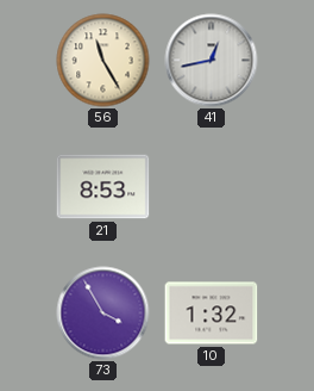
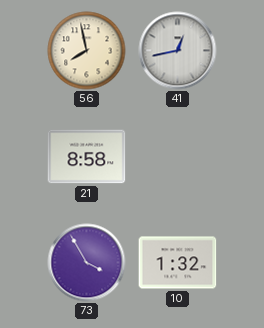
56: 11:25 -> 7:58
21: 8:53 -> 8:58
